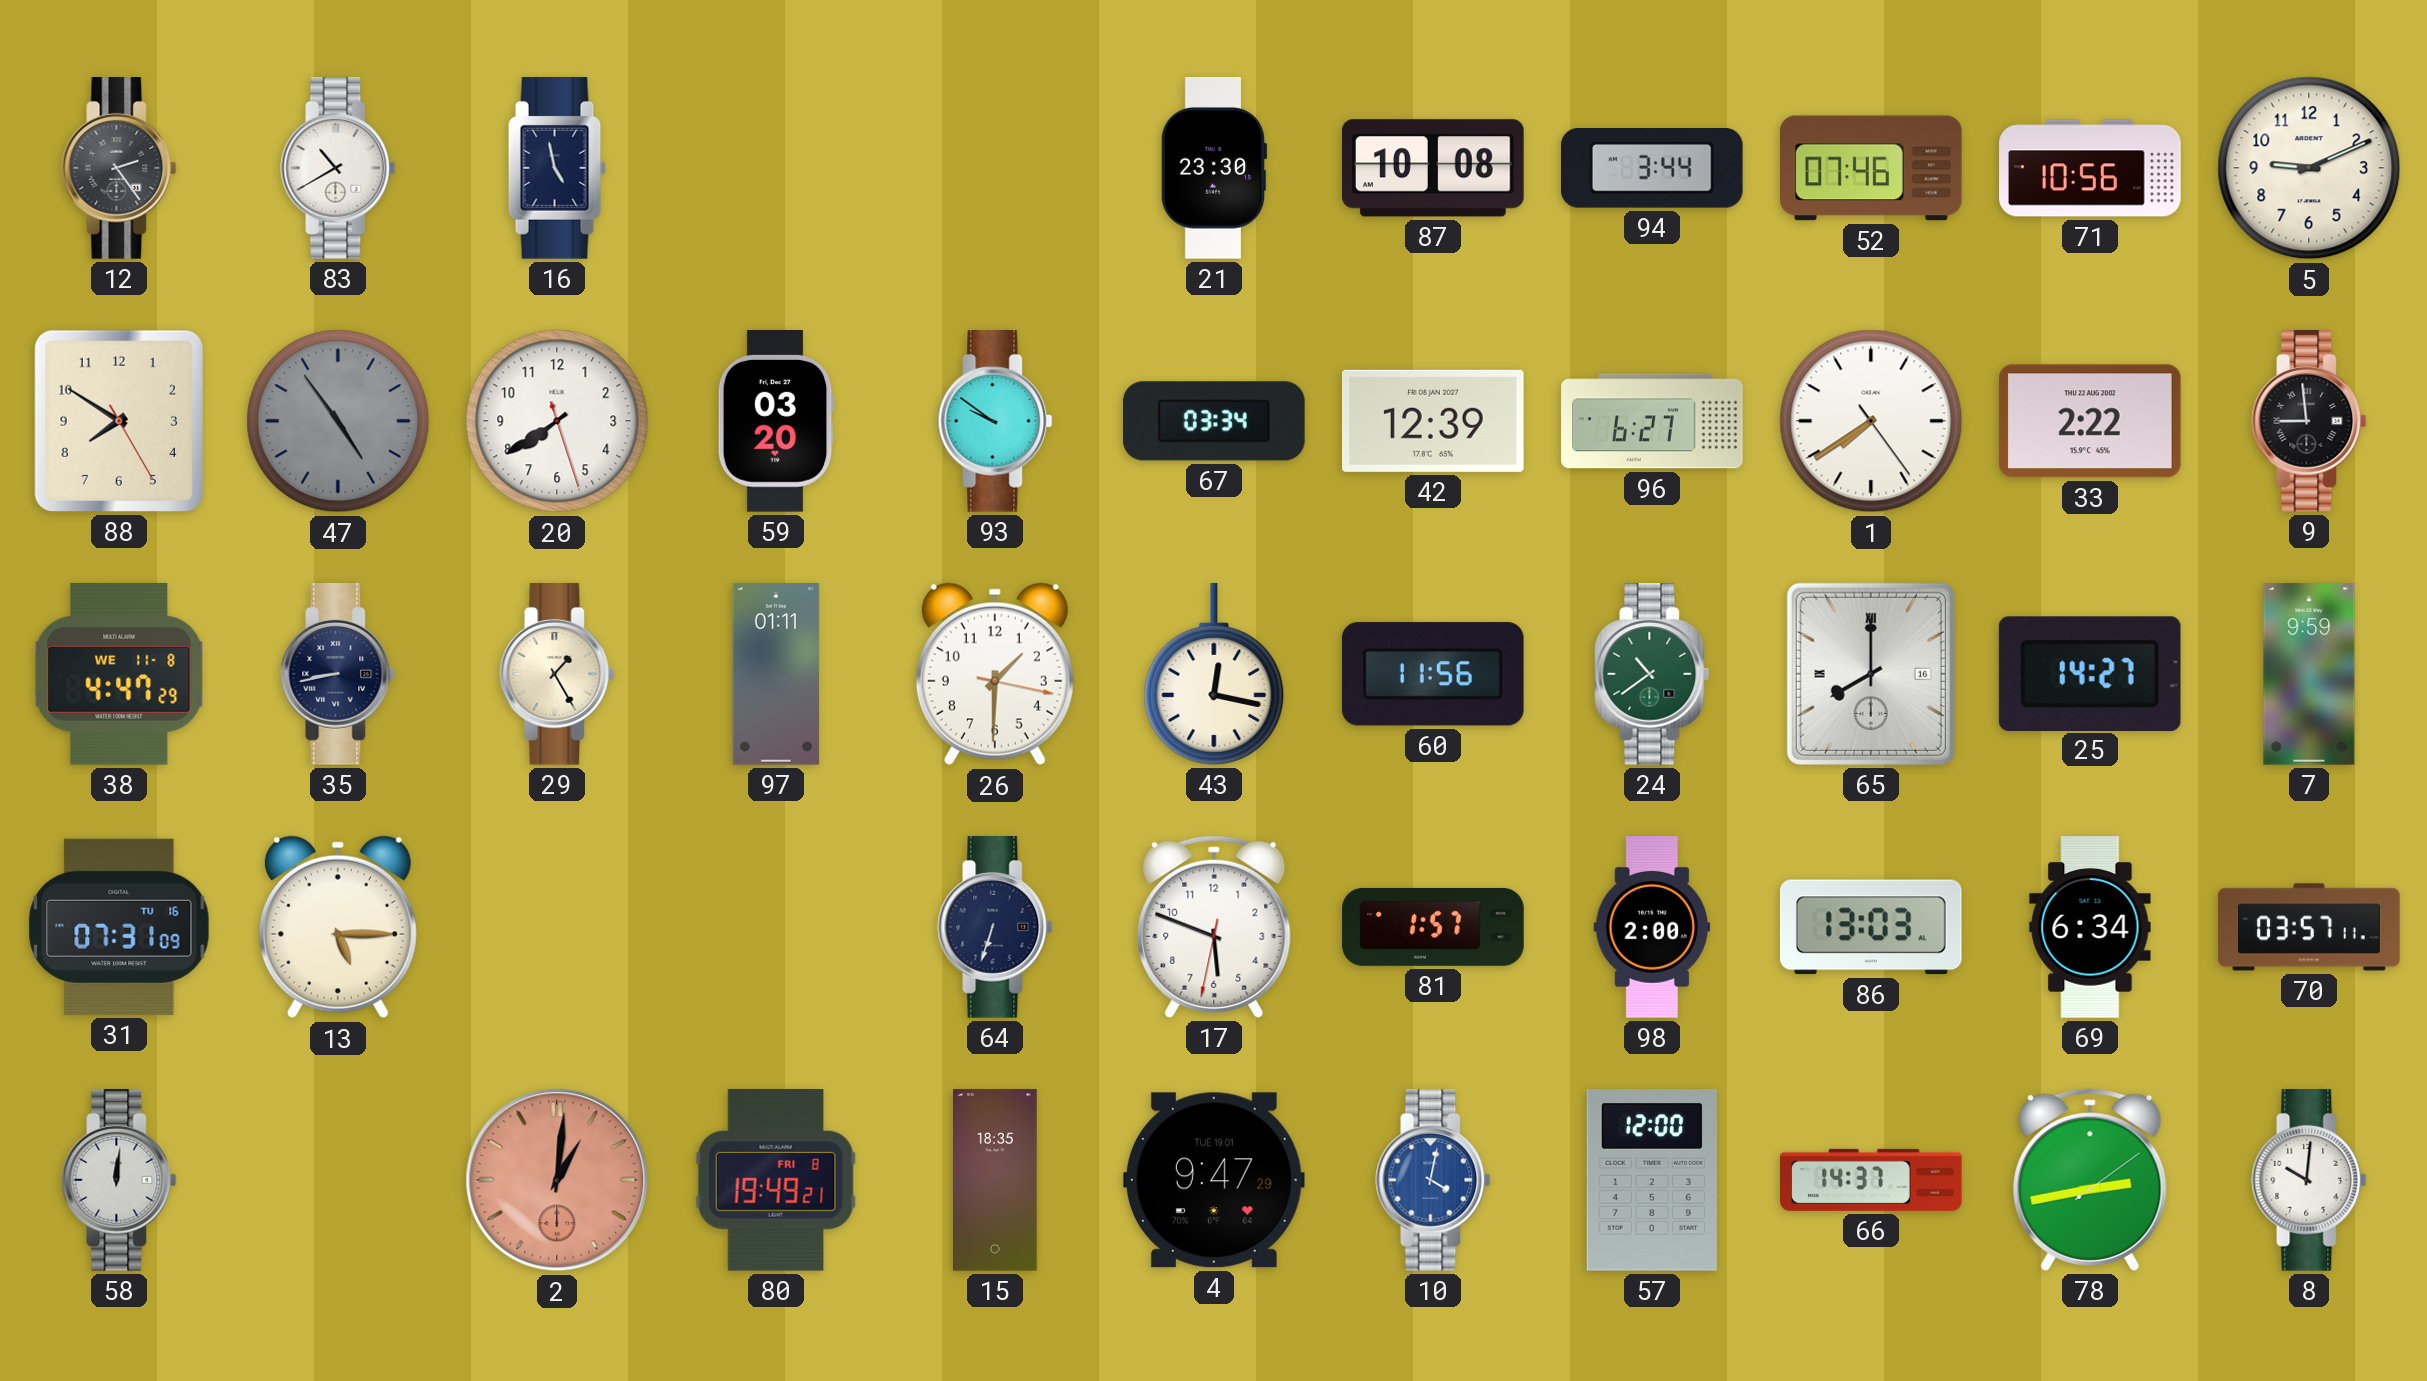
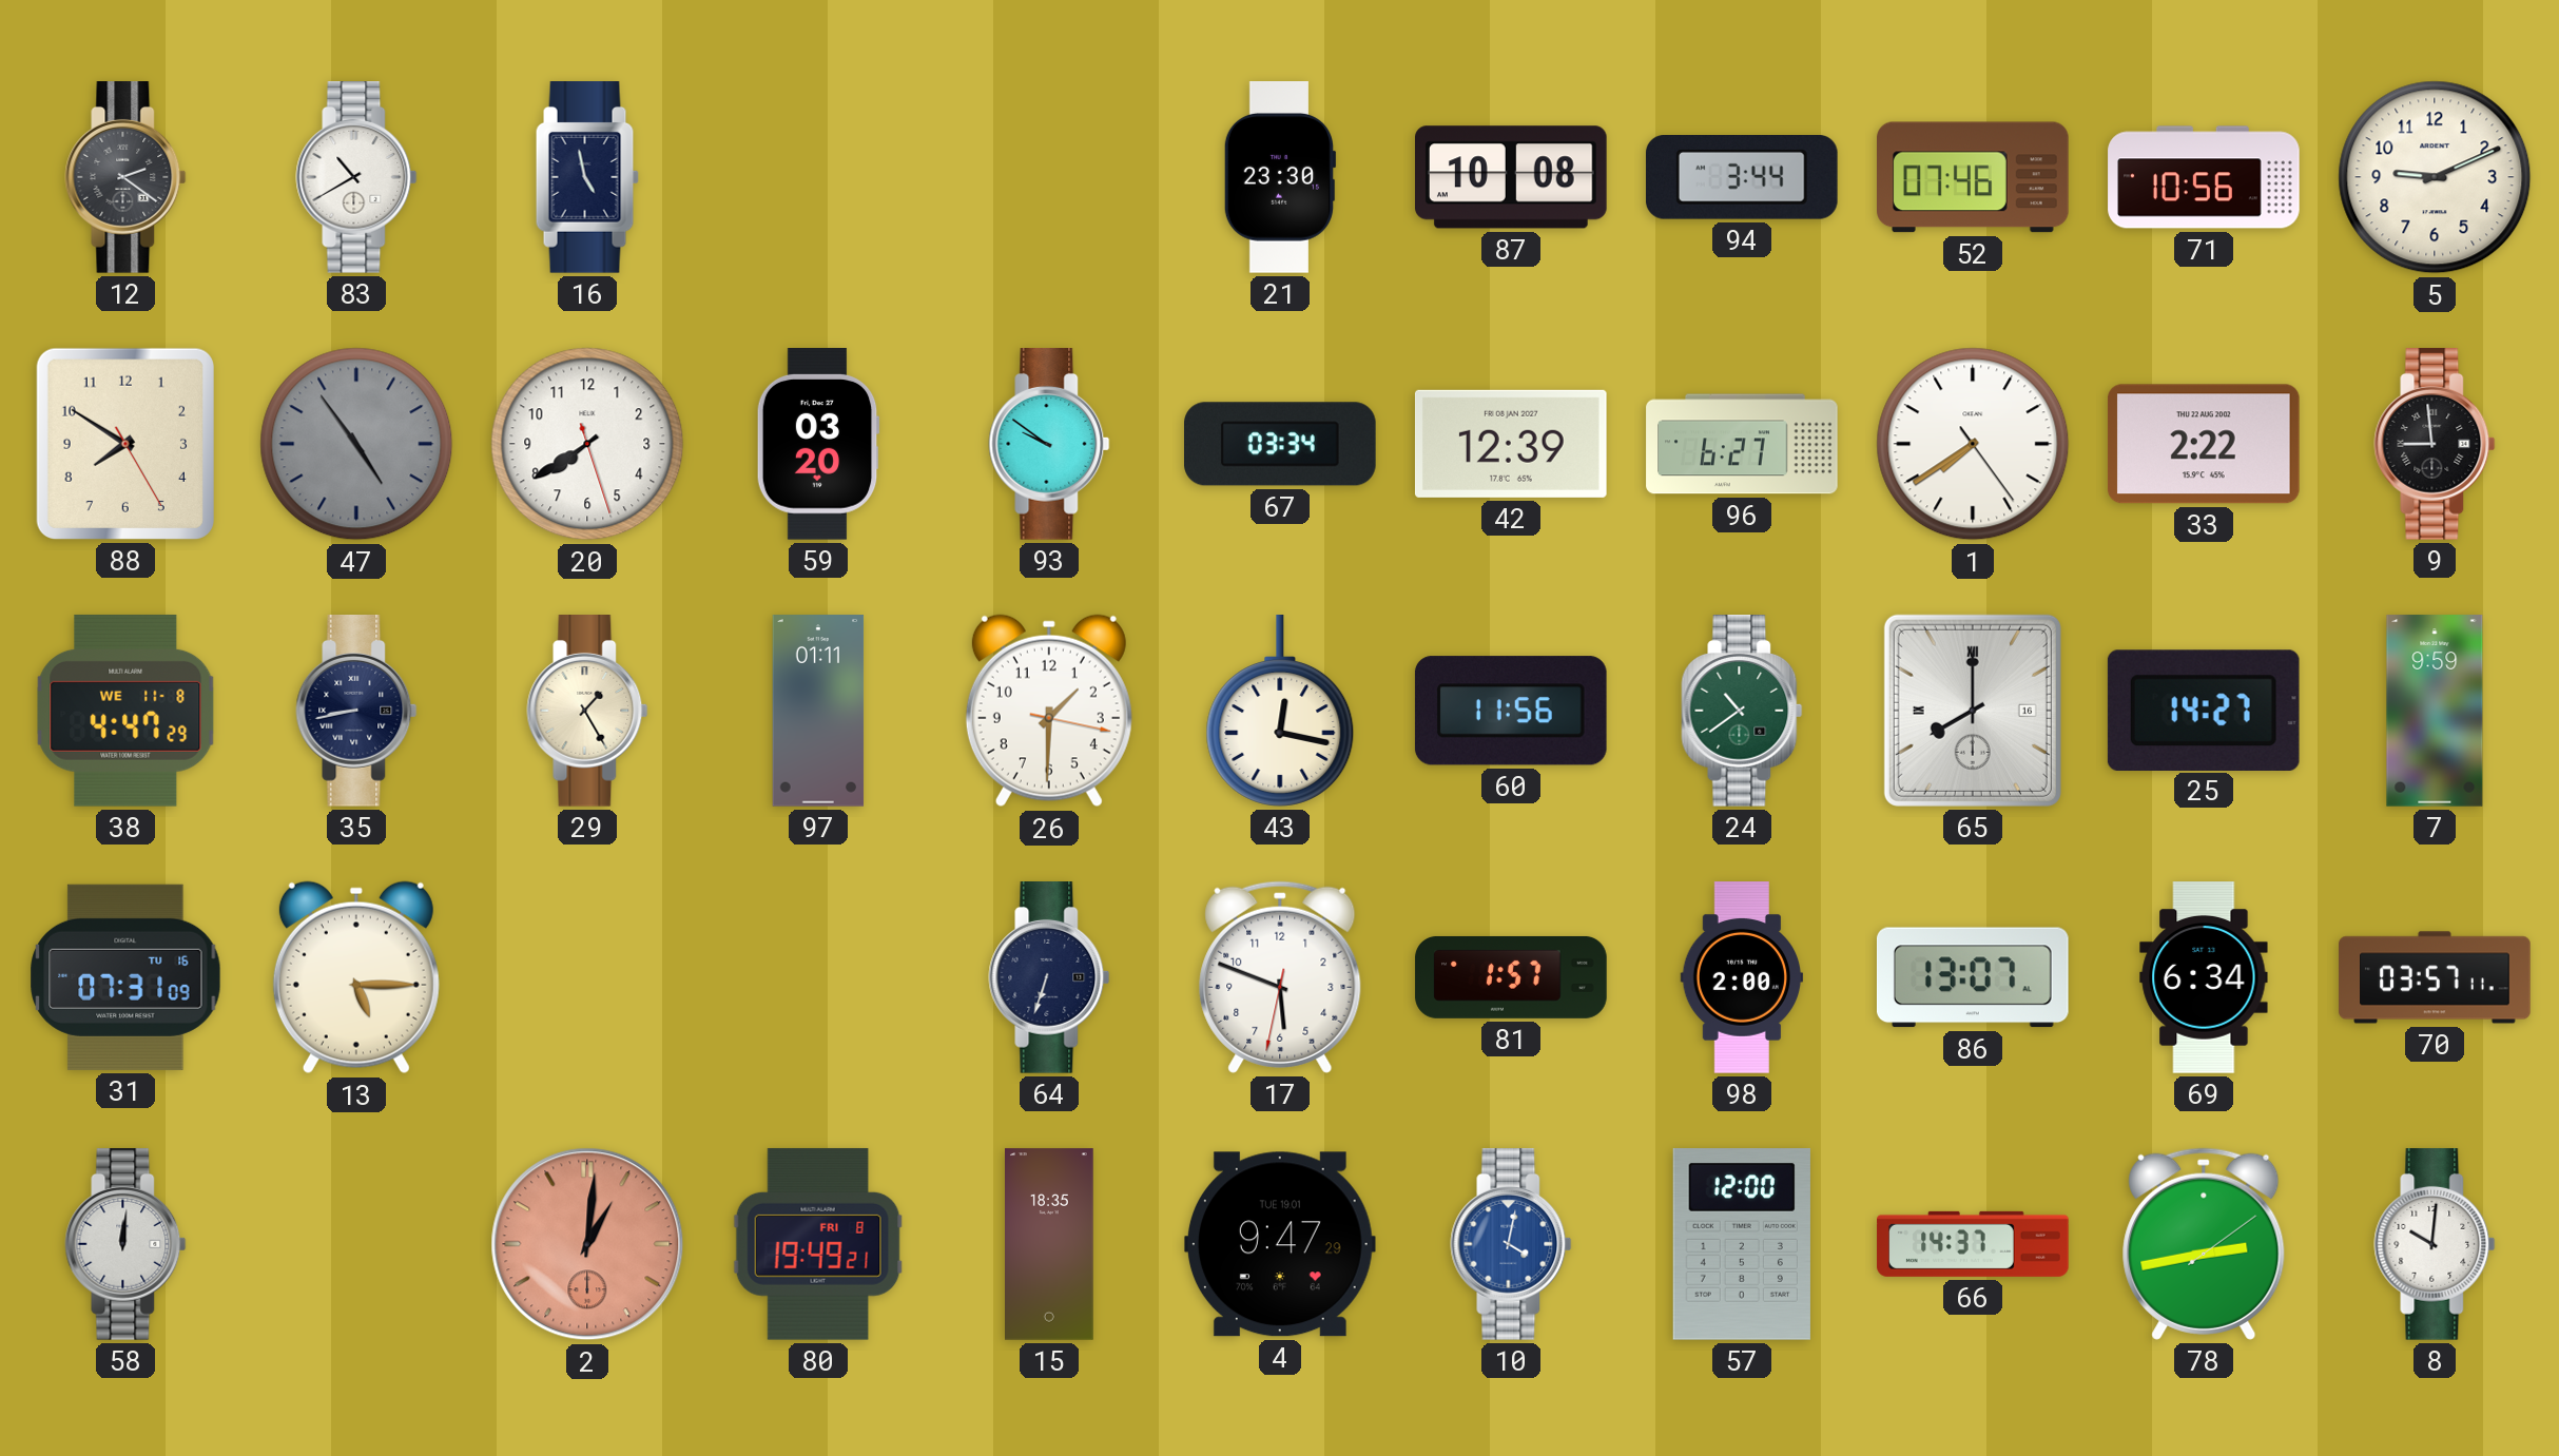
12: 2:24 -> 2:21
86: 13:03 -> 13:07
